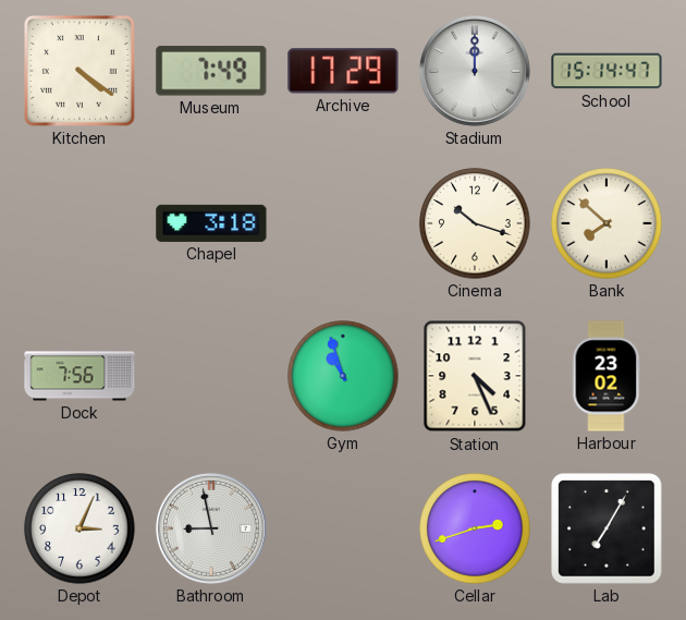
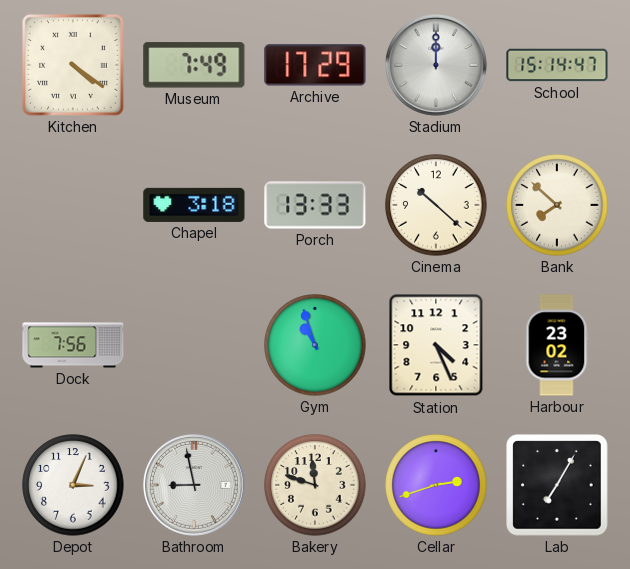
Porch: none -> 13:33
Cinema: 10:18 -> 10:22
Bakery: none -> 11:48
